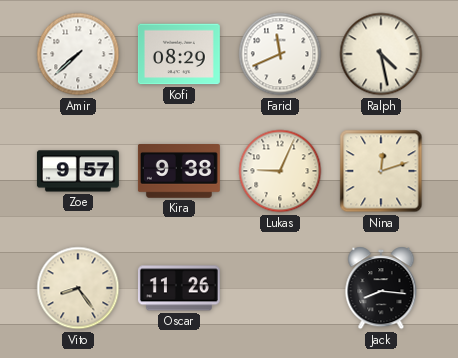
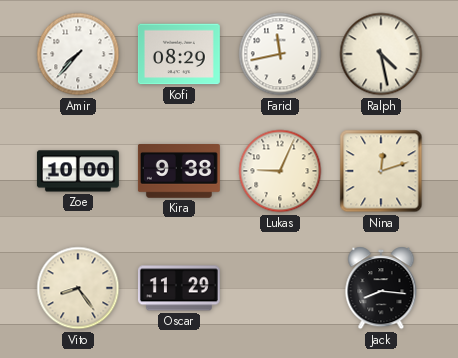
Amir: 7:38 -> 7:37
Farid: 11:41 -> 11:43
Zoe: 9:57 -> 10:00
Oscar: 11:26 -> 11:29
